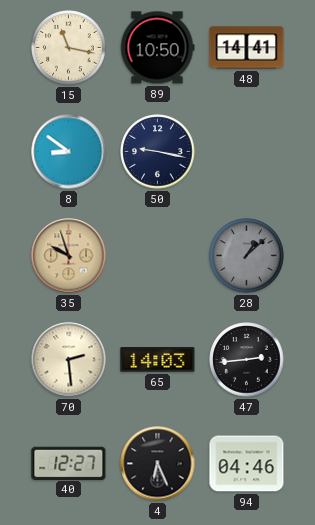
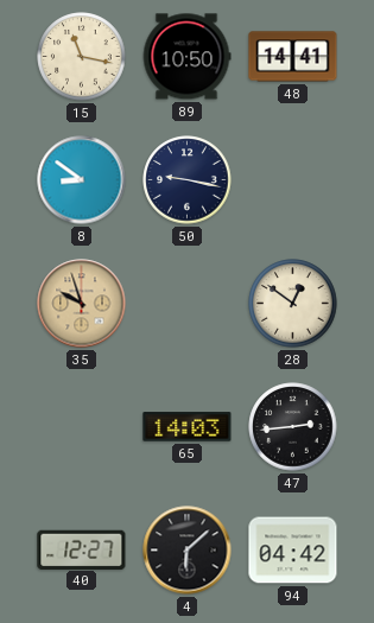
28: 1:08 -> 12:51
28 dial: grey -> cream
70: 2:29 -> none
4: 6:26 -> 6:08
94: 04:46 -> 04:42
